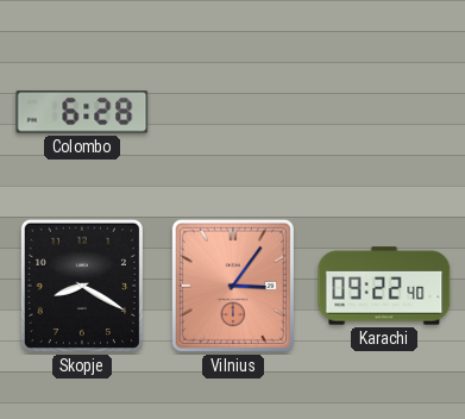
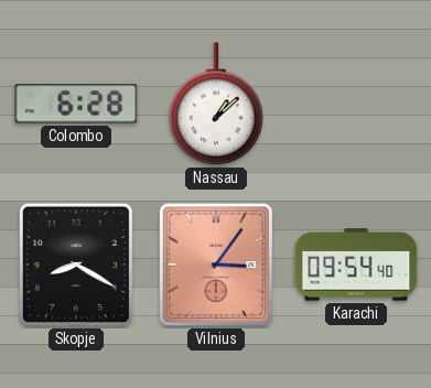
Nassau: none -> 1:08
Karachi: 09:22 -> 09:54
